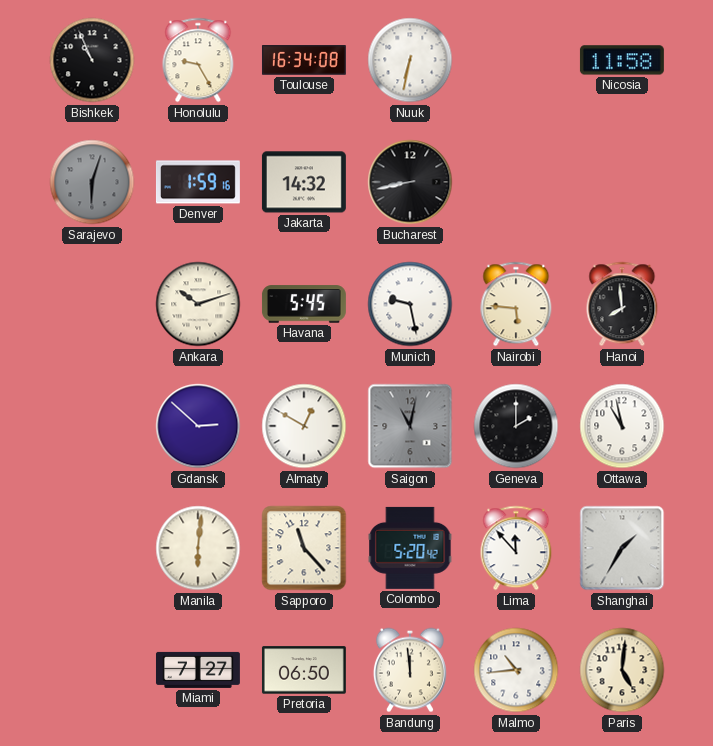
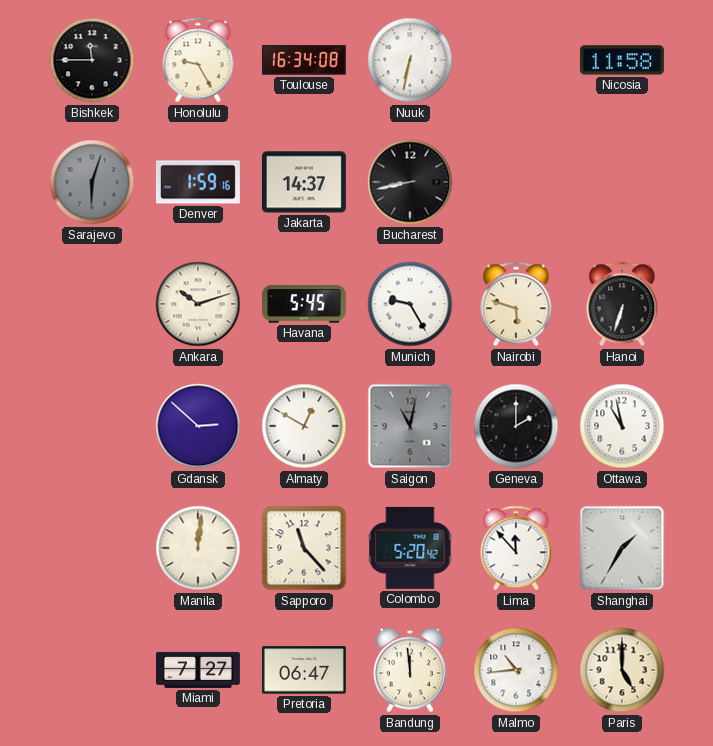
Bishkek: 10:56 -> 11:45
Jakarta: 14:32 -> 14:37
Munich: 9:28 -> 9:25
Nairobi: 5:46 -> 5:48
Hanoi: 7:59 -> 6:33
Manila: 6:01 -> 12:01
Pretoria: 06:50 -> 06:47
Paris: 5:01 -> 5:00
